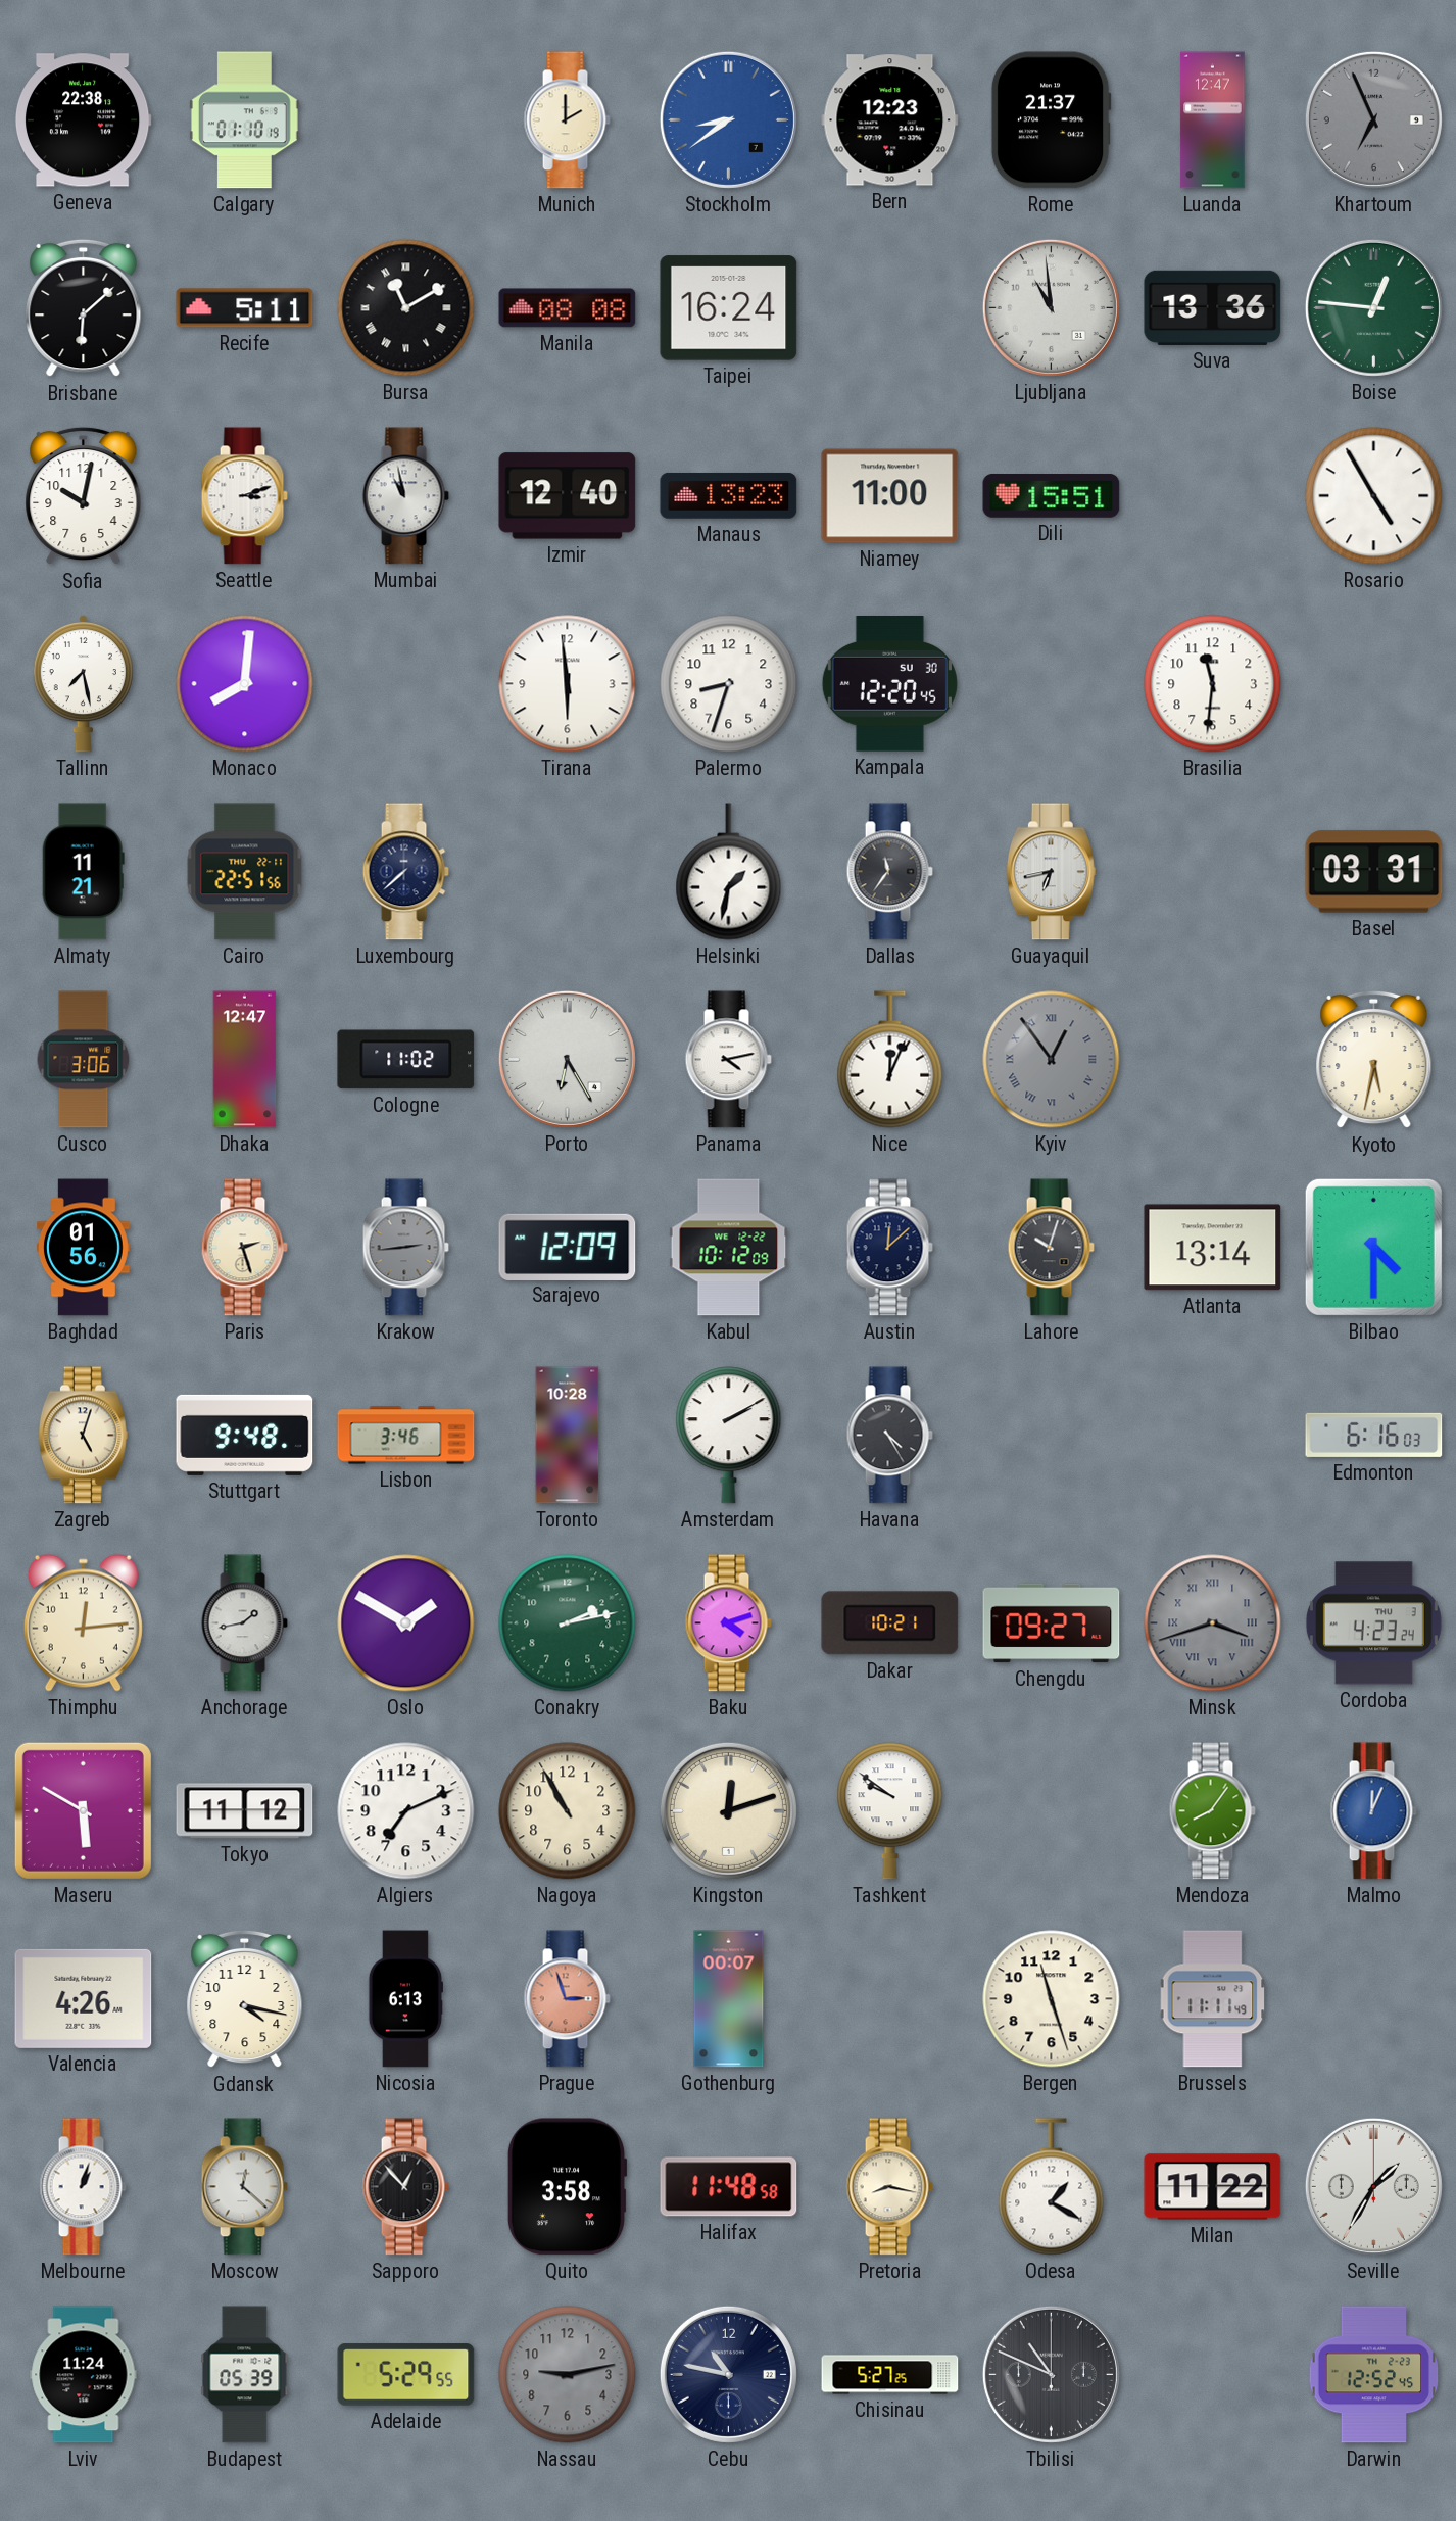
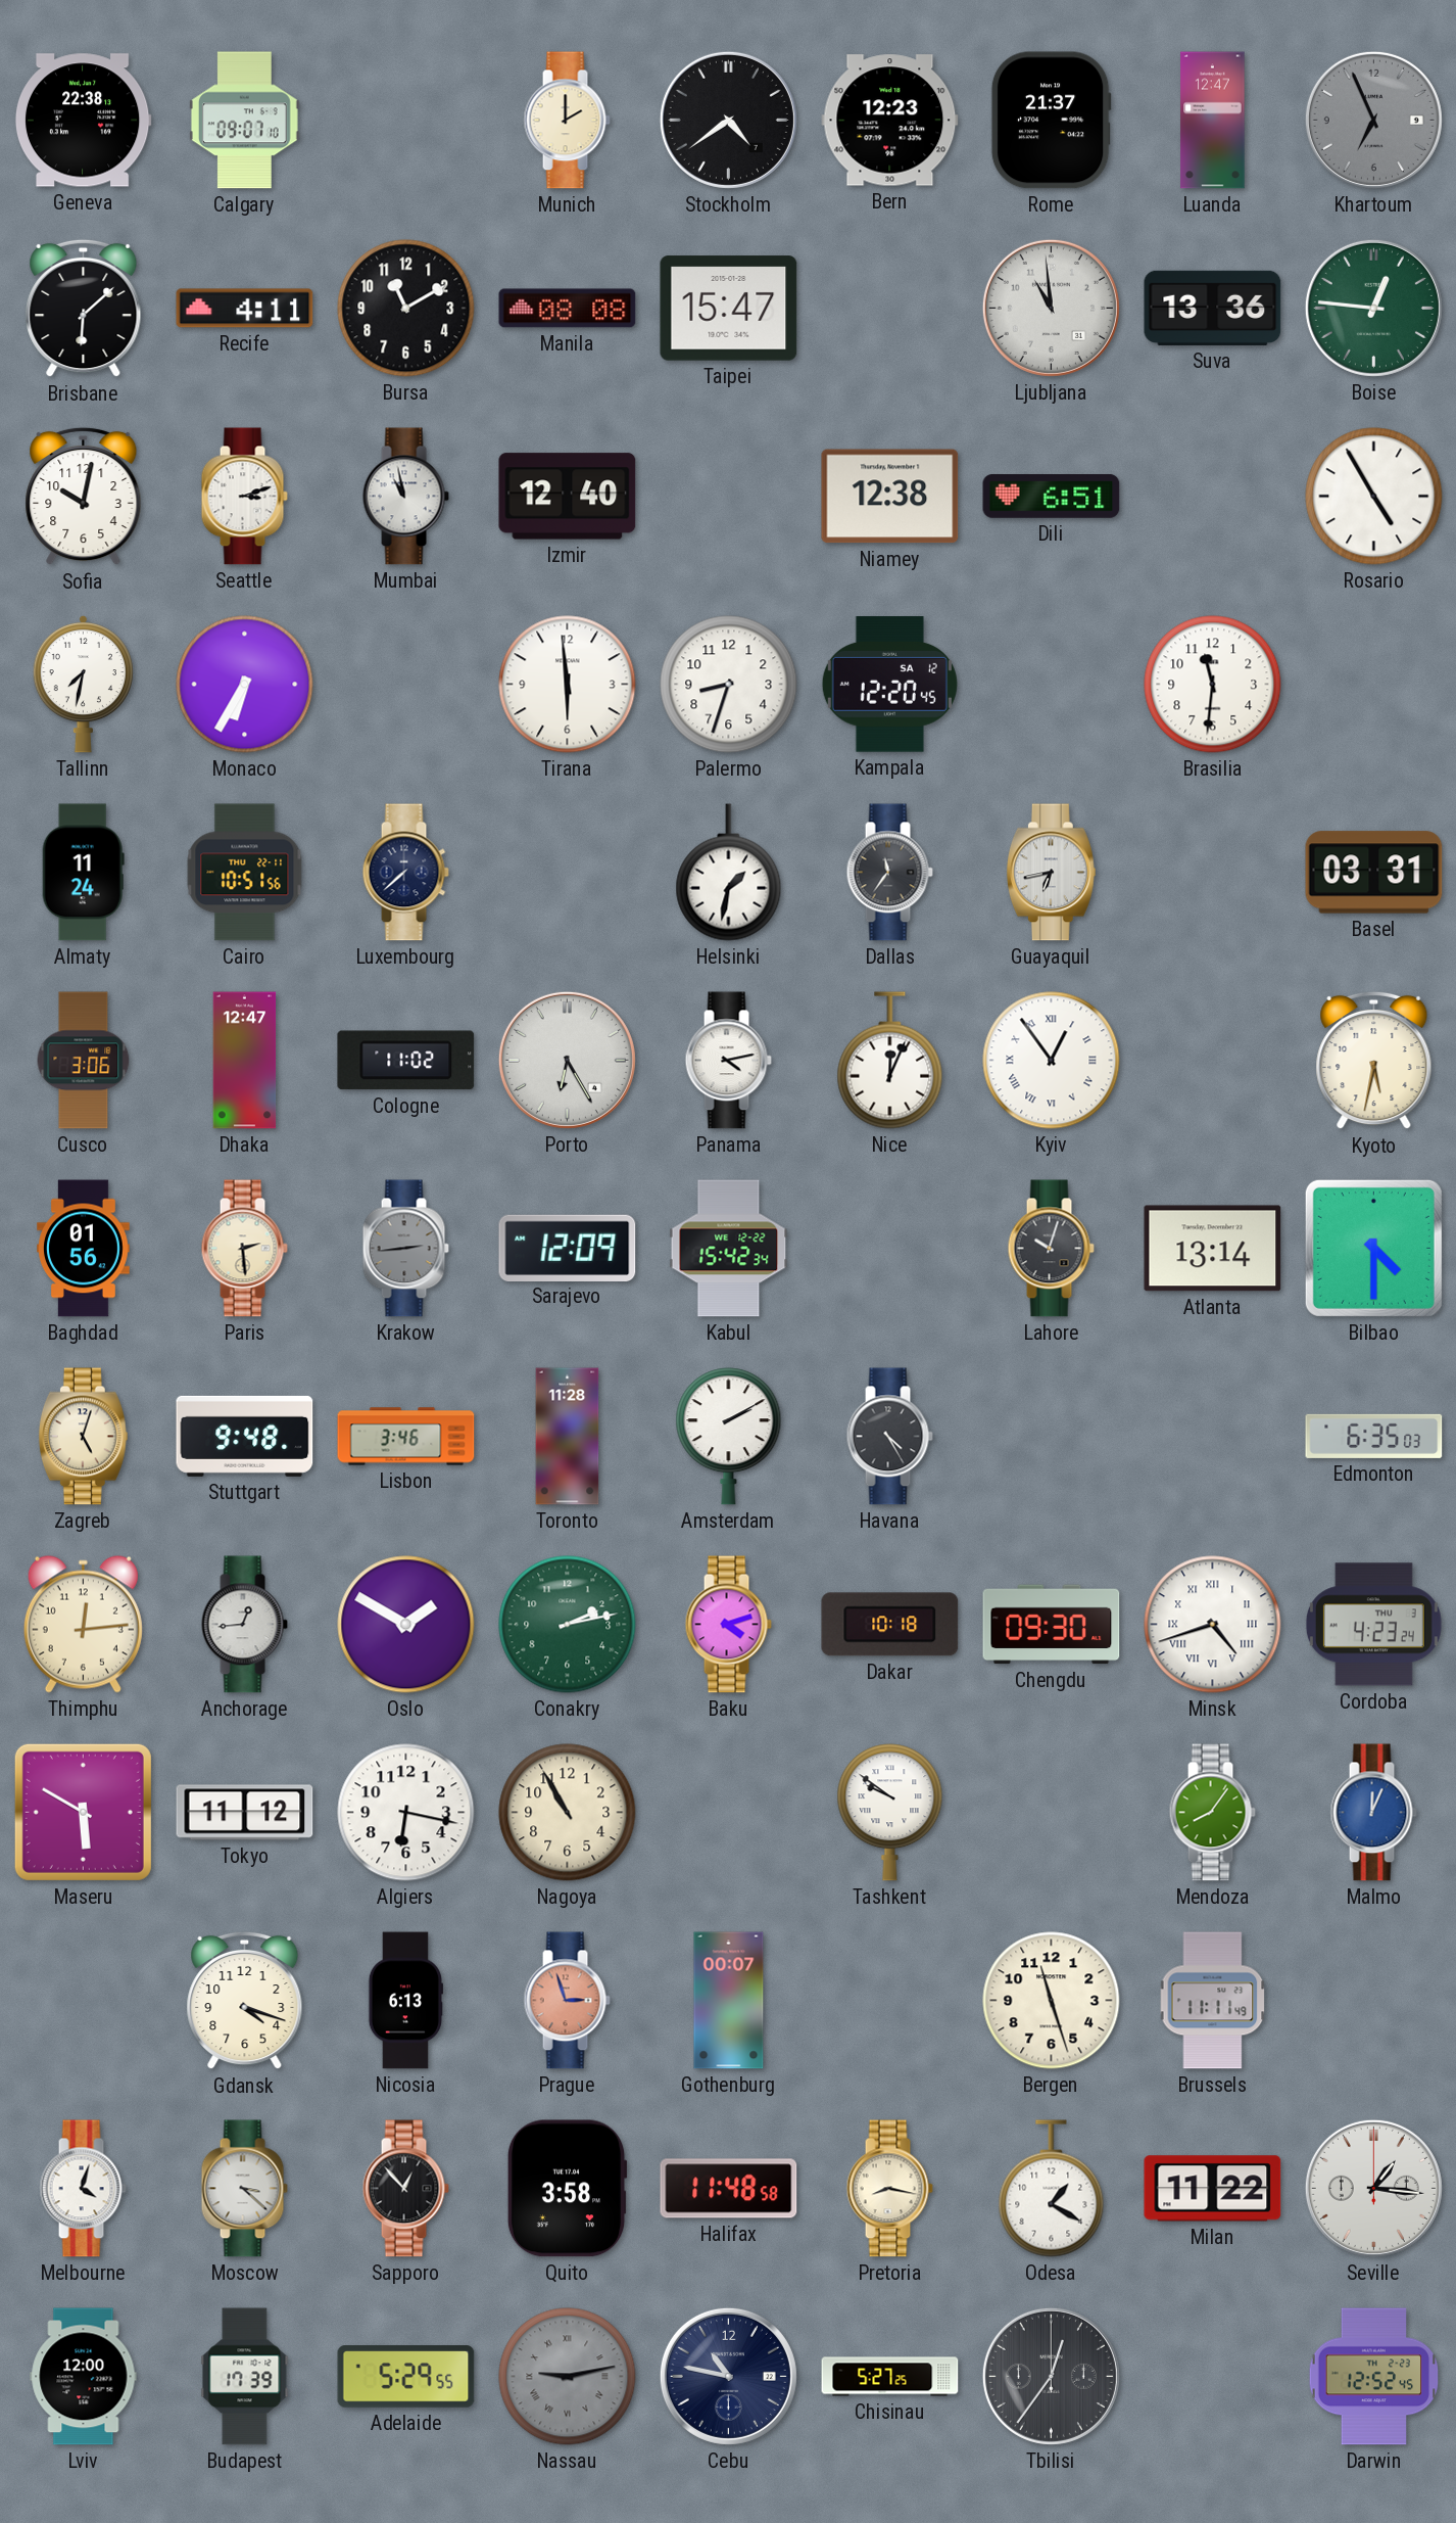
Calgary: 01:10 -> 09:07
Stockholm: 8:39 -> 4:39
Stockholm dial: blue -> black
Recife: 5:11 -> 4:11
Bursa numerals: Roman -> Arabic
Taipei: 16:24 -> 15:47
Manaus: 13:23 -> none
Niamey: 11:00 -> 12:38
Dili: 15:51 -> 6:51
Tallinn: 7:28 -> 7:32
Monaco: 8:01 -> 6:35
Kampala date: SU 30 -> SA 12
Almaty: 11:21 -> 11:24
Cairo: 22:51 -> 10:51
Kyiv dial: grey -> white
Paris: 2:27 -> 2:29
Kabul: 10:12 -> 15:42
Austin: 12:08 -> none
Toronto: 10:28 -> 11:28
Edmonton: 6:16 -> 6:35
Anchorage: 1:43 -> 12:44
Dakar: 10:21 -> 10:18
Chengdu: 09:27 -> 09:30
Minsk: 3:42 -> 4:42
Minsk dial: grey -> white
Algiers: 7:11 -> 6:17
Kingston: 12:12 -> none
Valencia: 4:26 -> none
Gdansk: 4:17 -> 4:18
Melbourne: 1:03 -> 4:03
Moscow: 12:22 -> 3:22
Seville: 1:35 -> 1:16
Lviv: 11:24 -> 12:00
Budapest: 05:39 -> 17:39
Nassau numerals: Arabic -> Roman
Tbilisi: 10:49 -> 12:36
